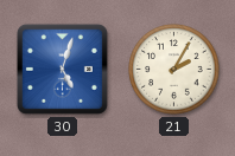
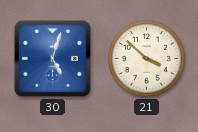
21: 2:05 -> 3:52
